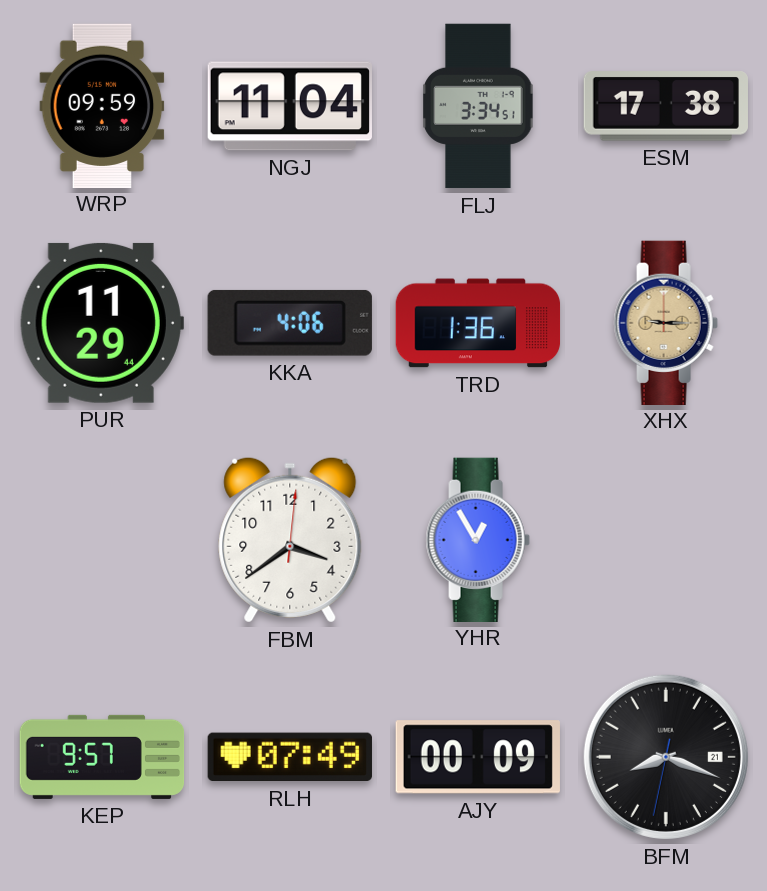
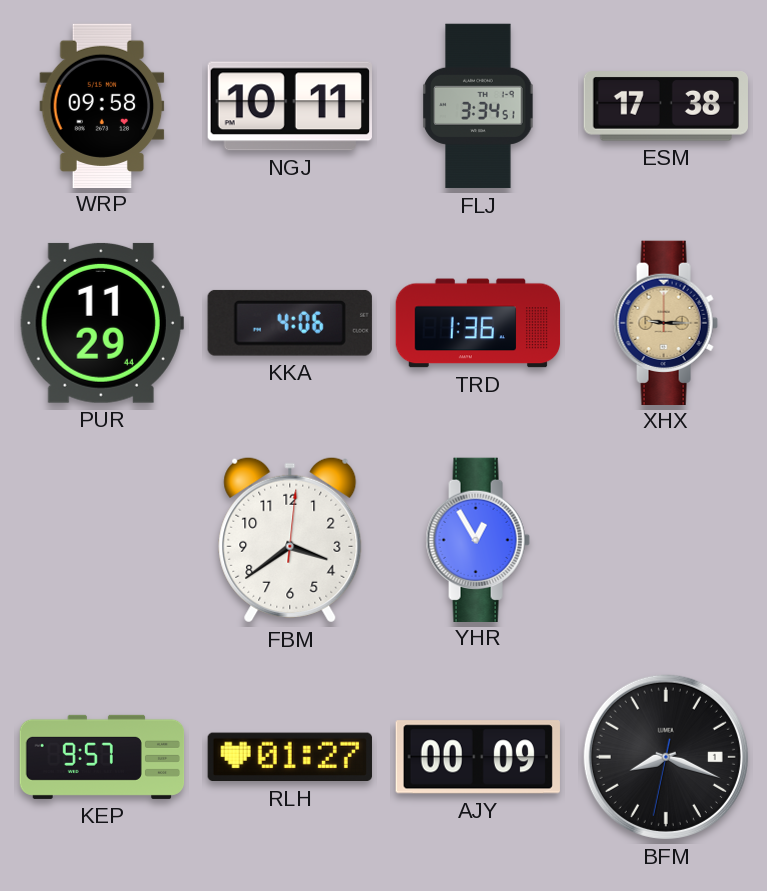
WRP: 09:59 -> 09:58
NGJ: 11:04 -> 10:11
RLH: 07:49 -> 01:27
BFM date: 21 -> 1
